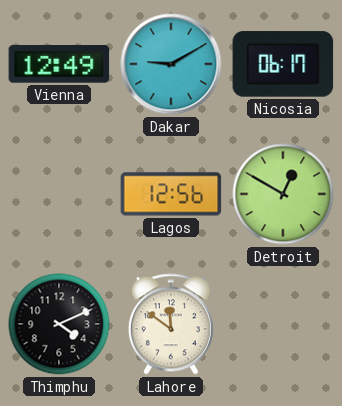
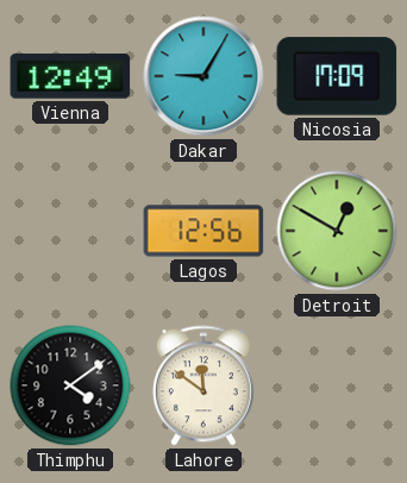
Dakar: 9:10 -> 9:05
Nicosia: 06:17 -> 17:09
Thimphu: 4:11 -> 4:09
